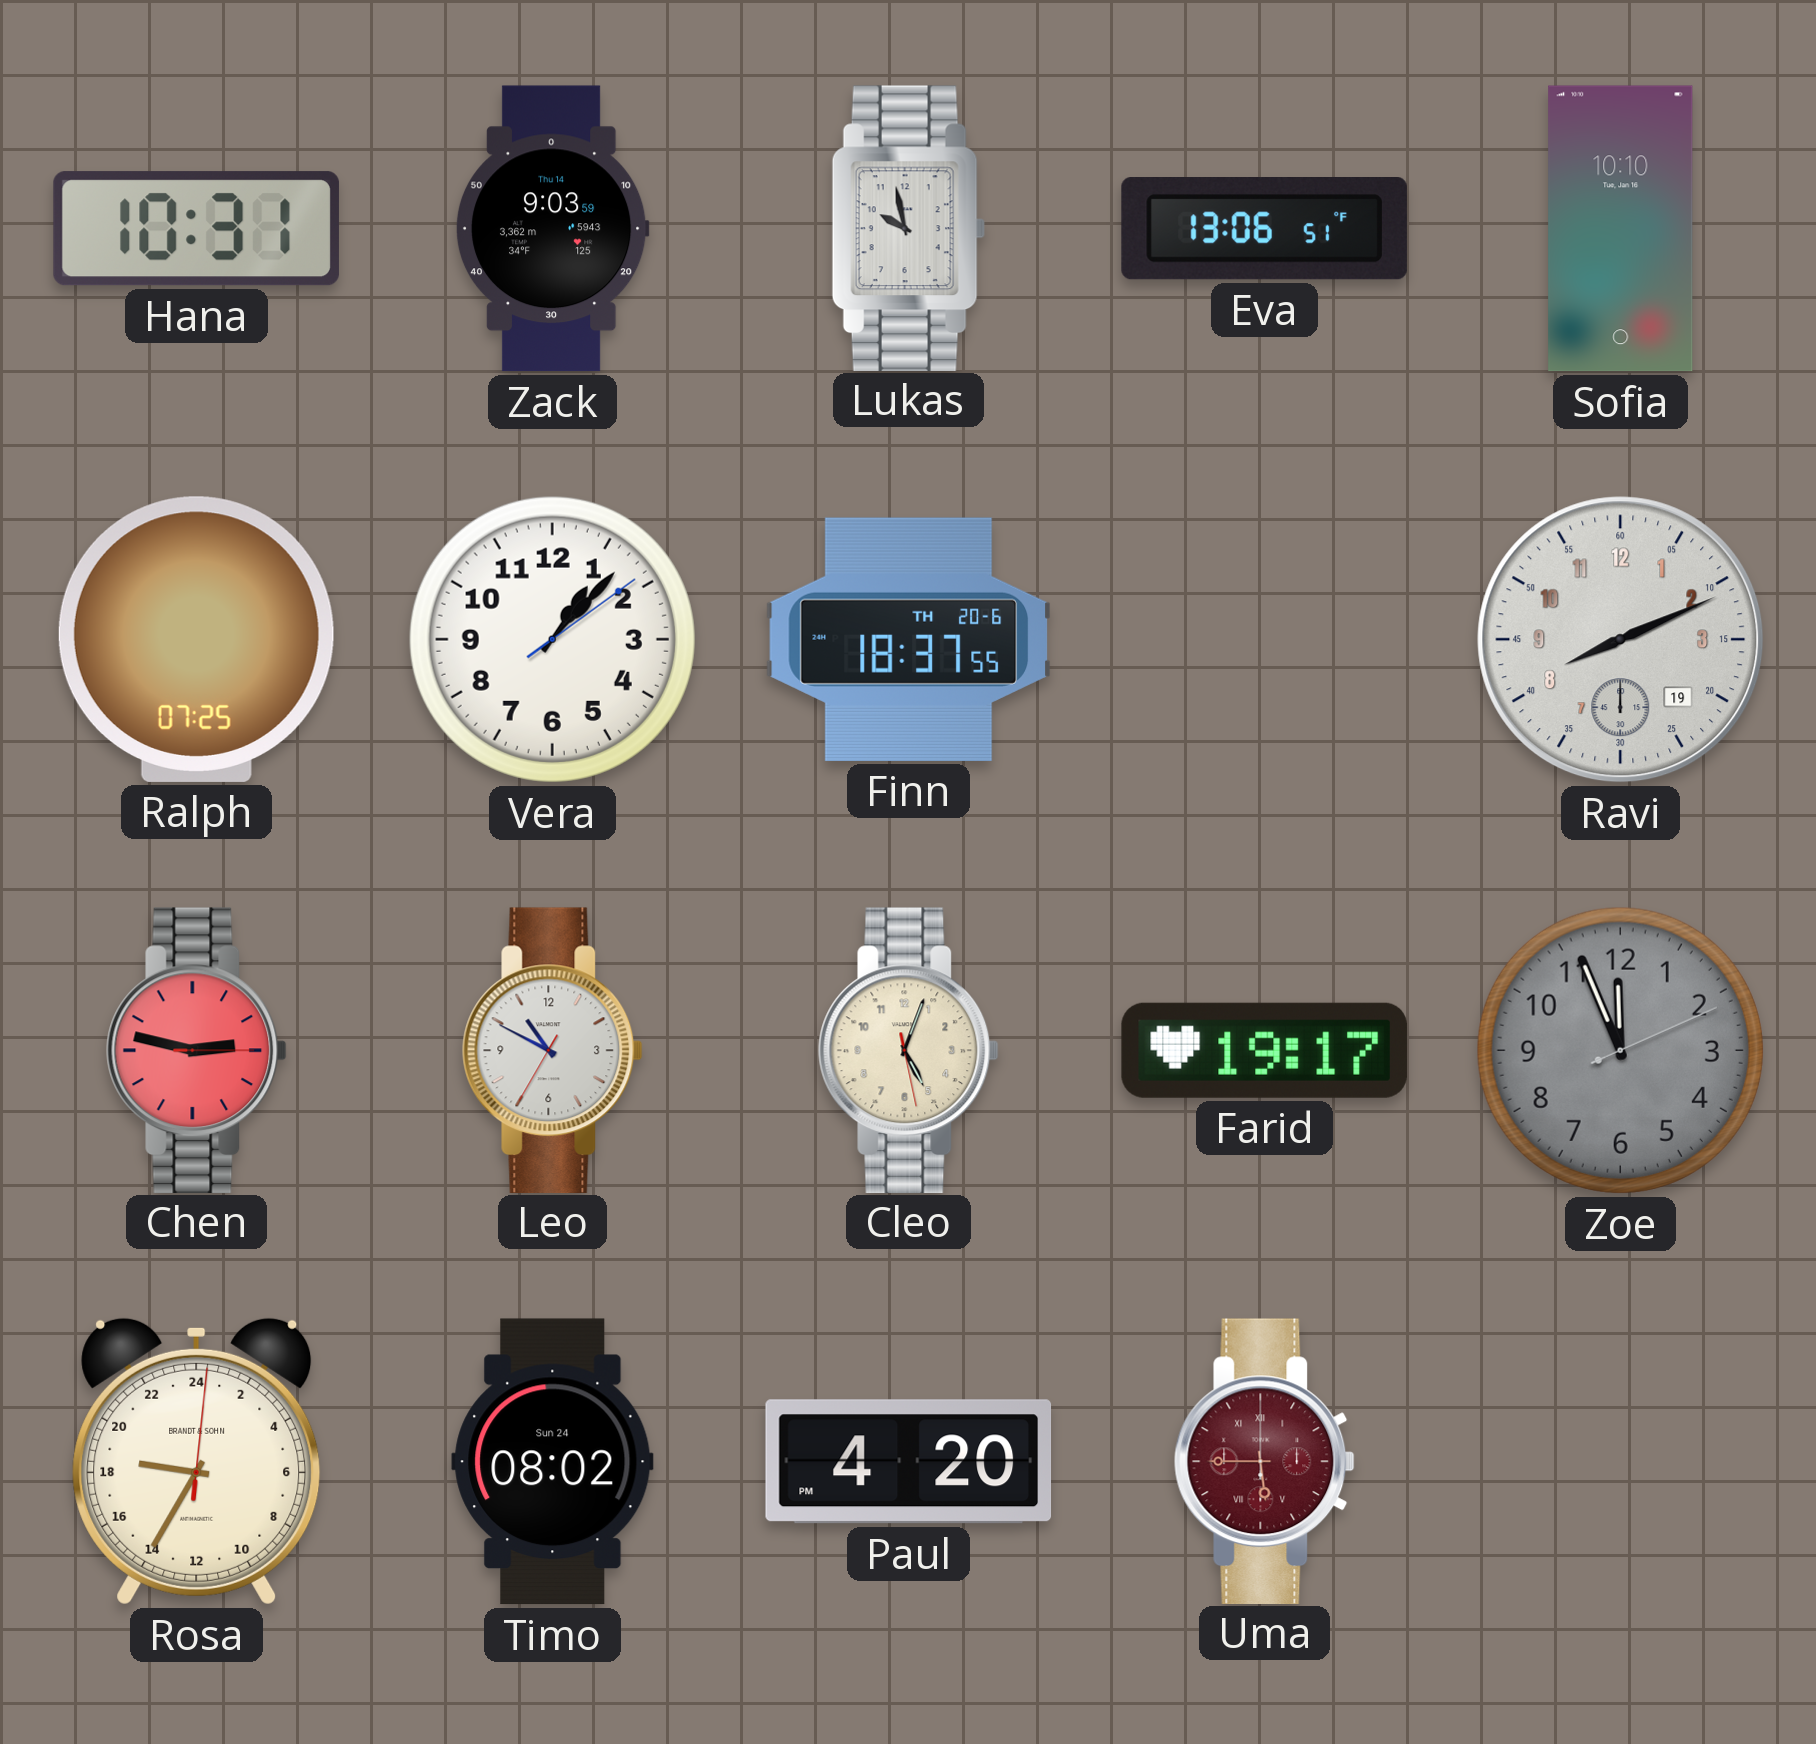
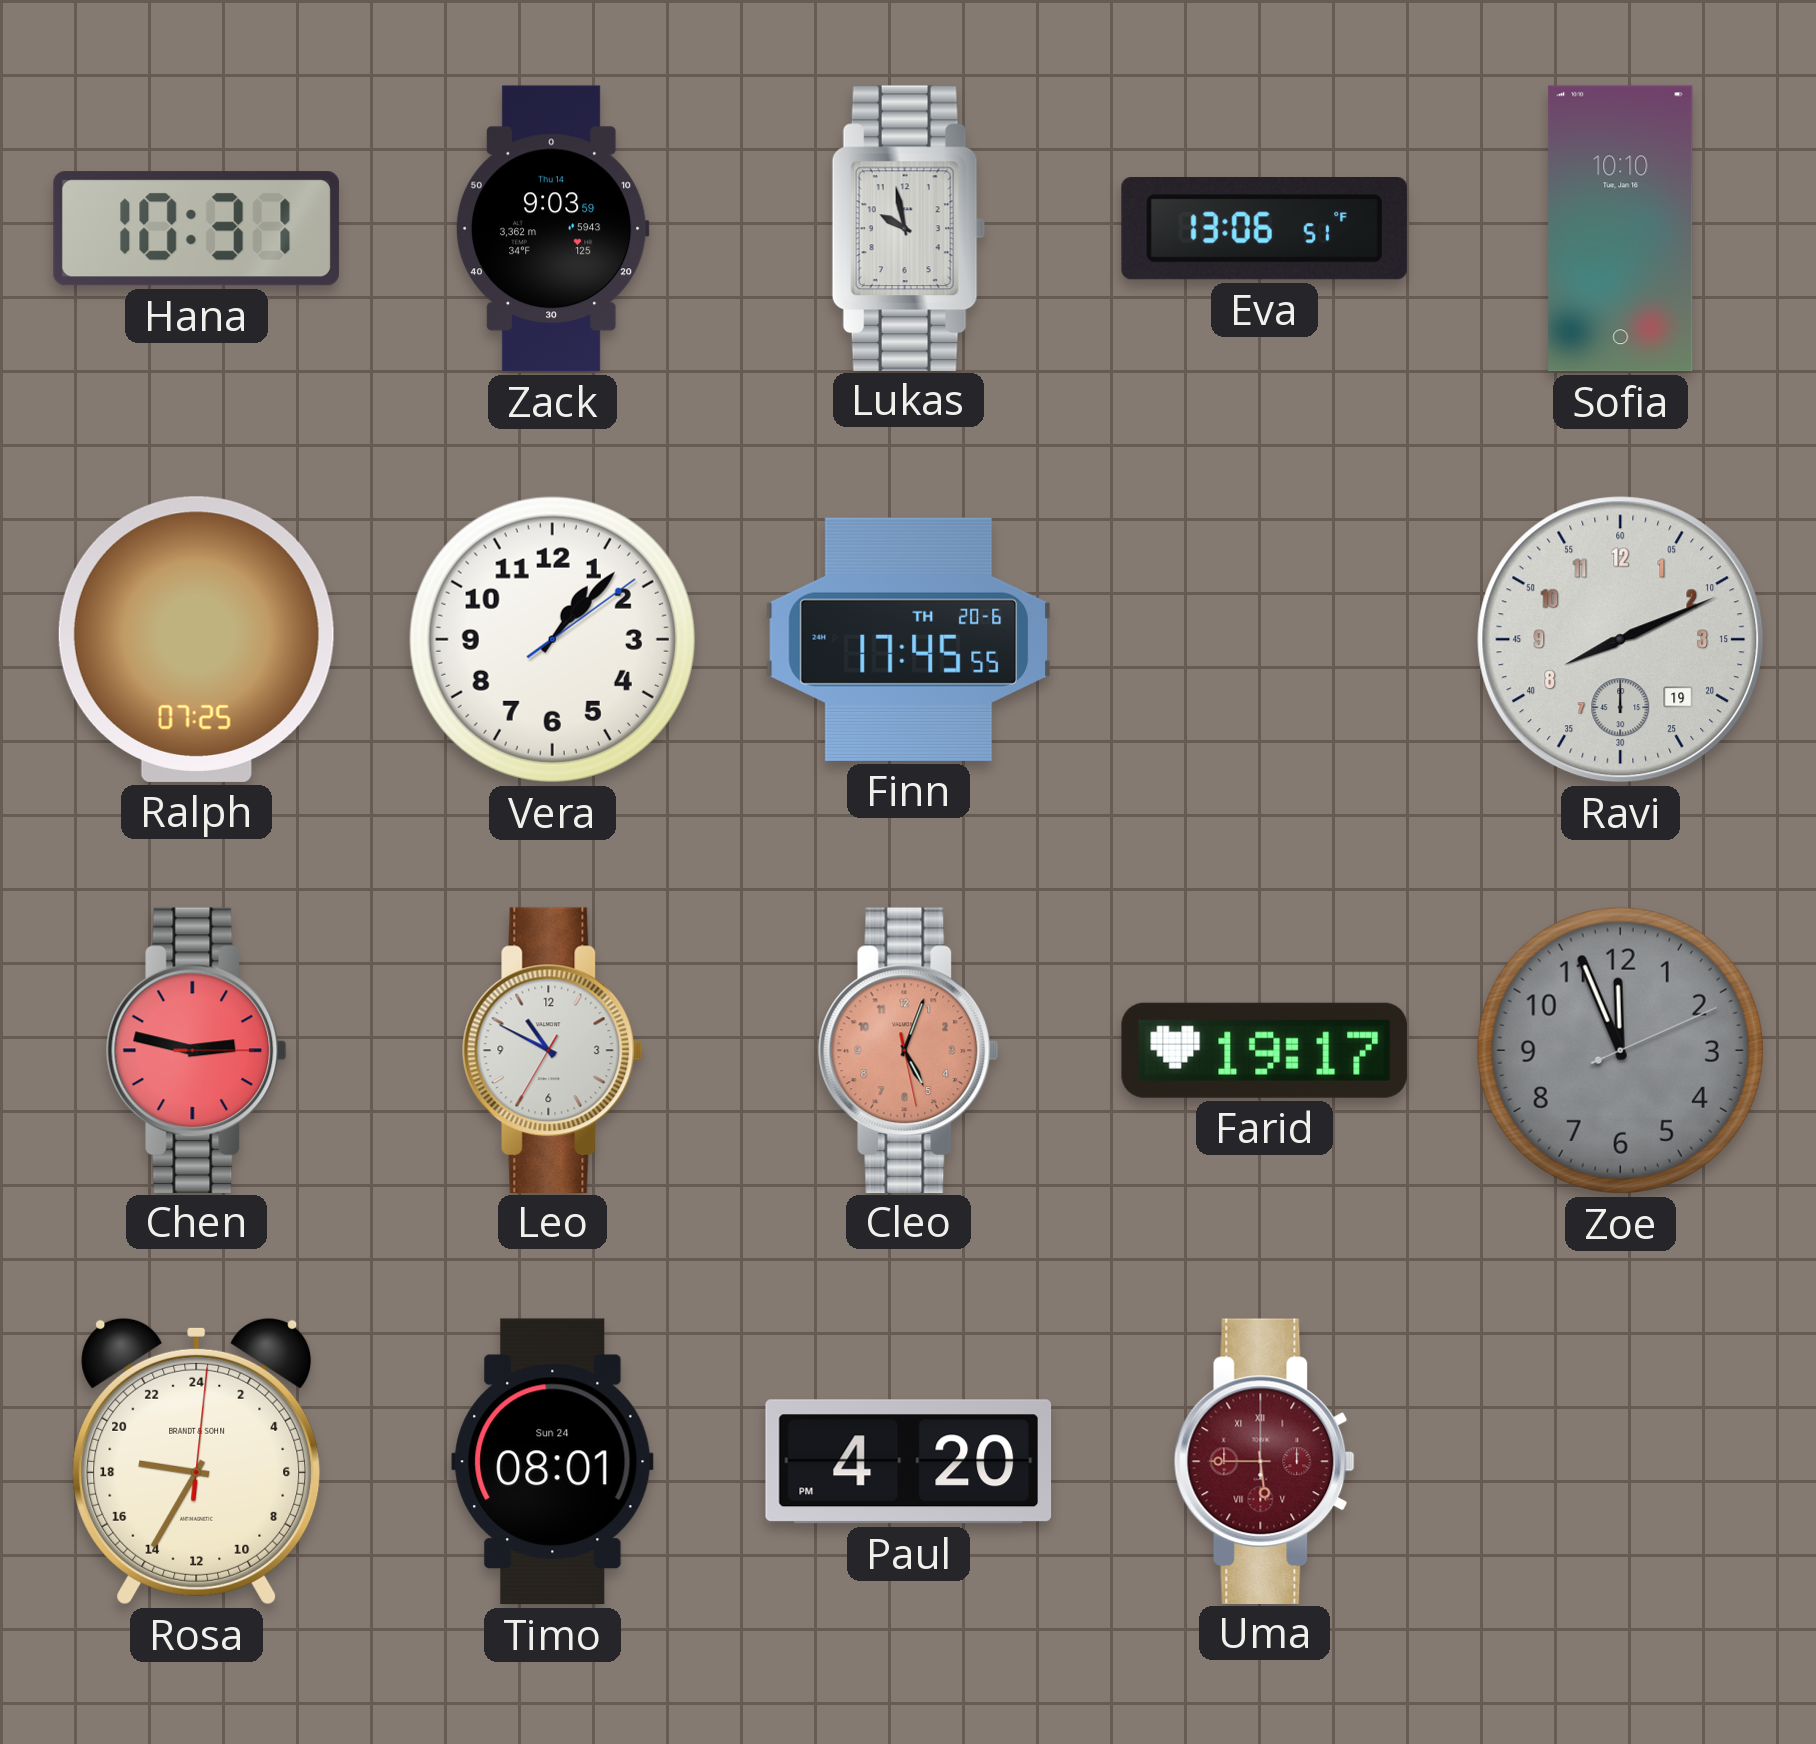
Finn: 18:37 -> 17:45
Cleo dial: cream -> salmon
Timo: 08:02 -> 08:01
